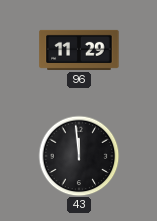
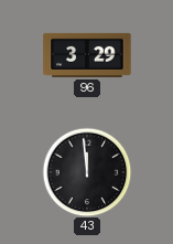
96: 11:29 -> 3:29
